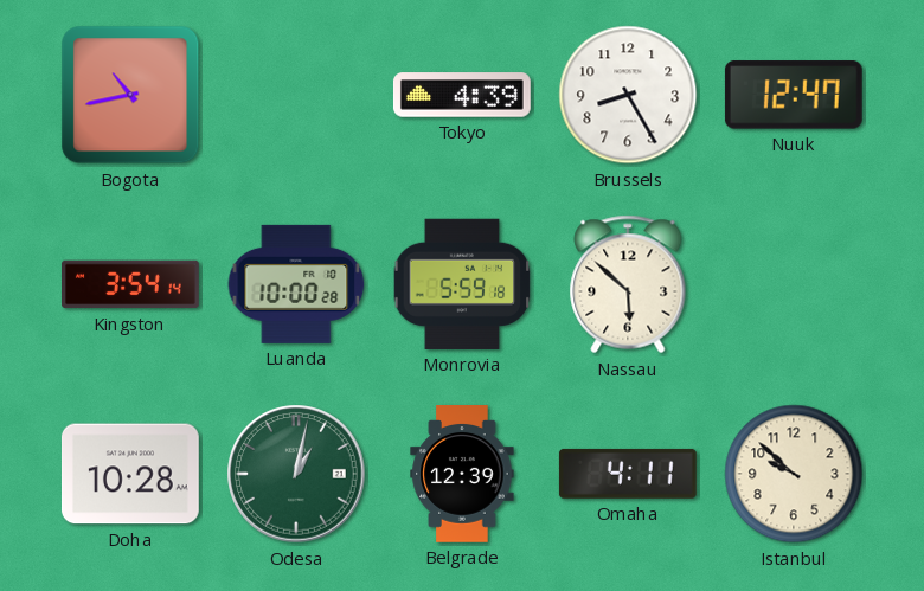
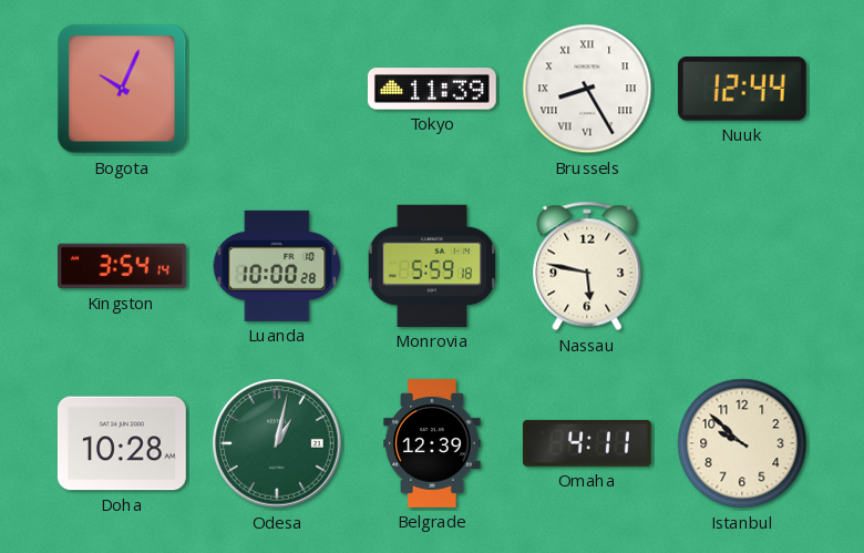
Bogota: 10:43 -> 10:04
Tokyo: 4:39 -> 11:39
Brussels numerals: Arabic -> Roman
Nuuk: 12:47 -> 12:44
Nassau: 5:52 -> 5:47
